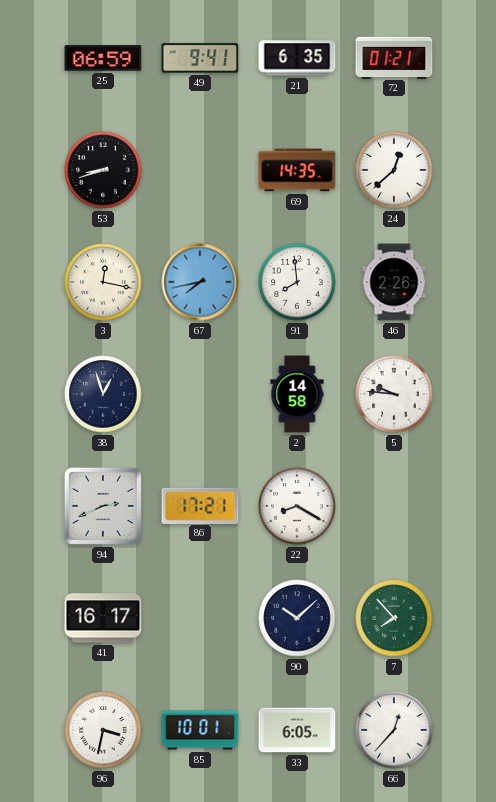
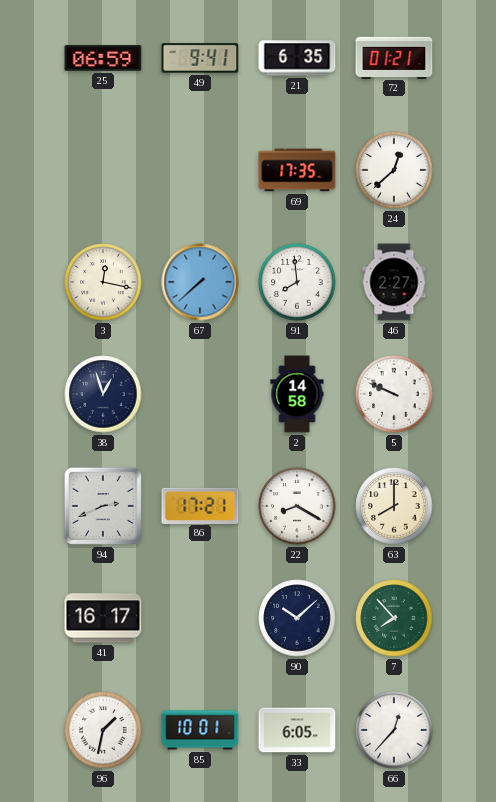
53: 8:42 -> none
69: 14:35 -> 17:35
67: 7:43 -> 7:38
46: 2:26 -> 2:27
5: 9:46 -> 9:49
63: none -> 8:00
96: 3:32 -> 1:32
